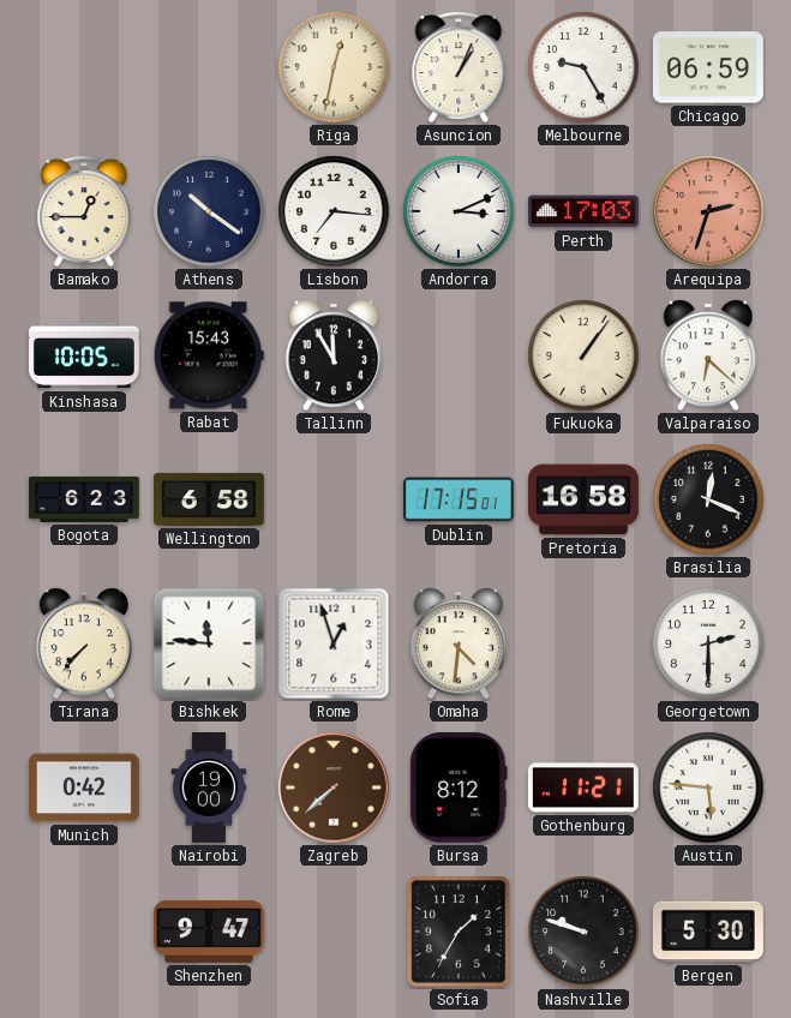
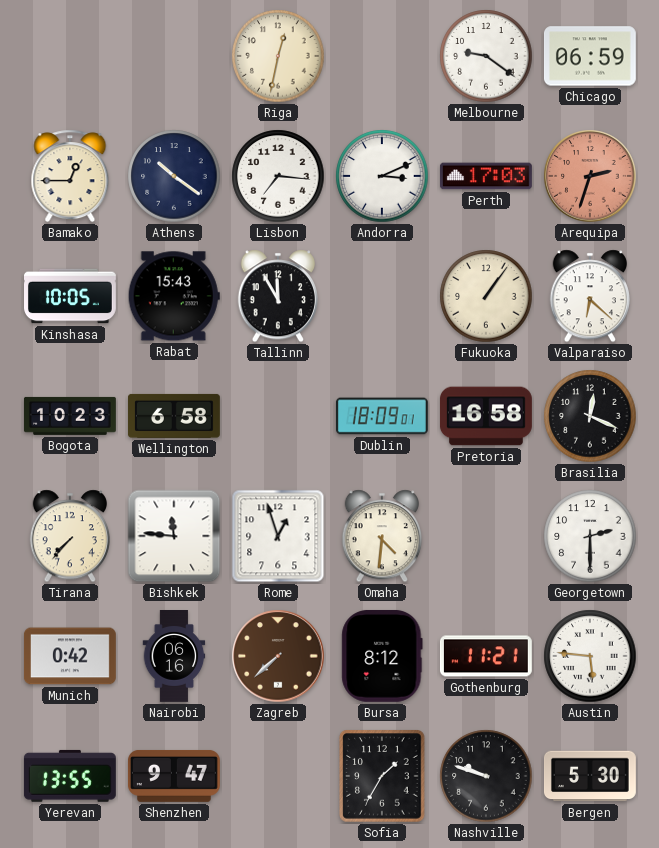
Asuncion: 1:04 -> none
Melbourne: 9:25 -> 9:21
Bogota: 6:23 -> 10:23
Dublin: 17:15 -> 18:09
Nairobi: 19:00 -> 06:16
Yerevan: none -> 13:55
